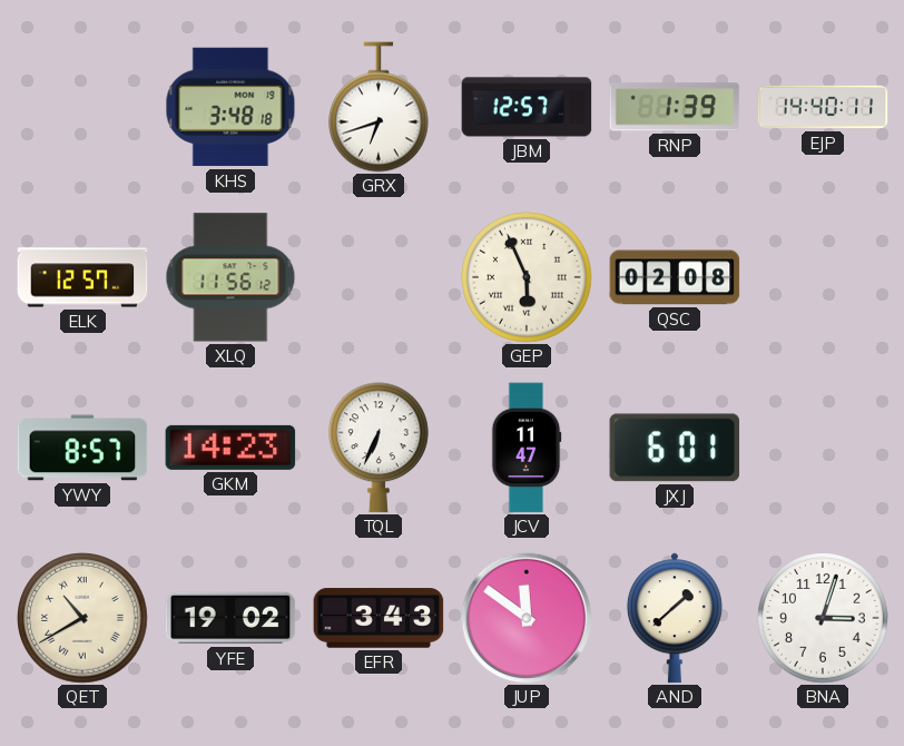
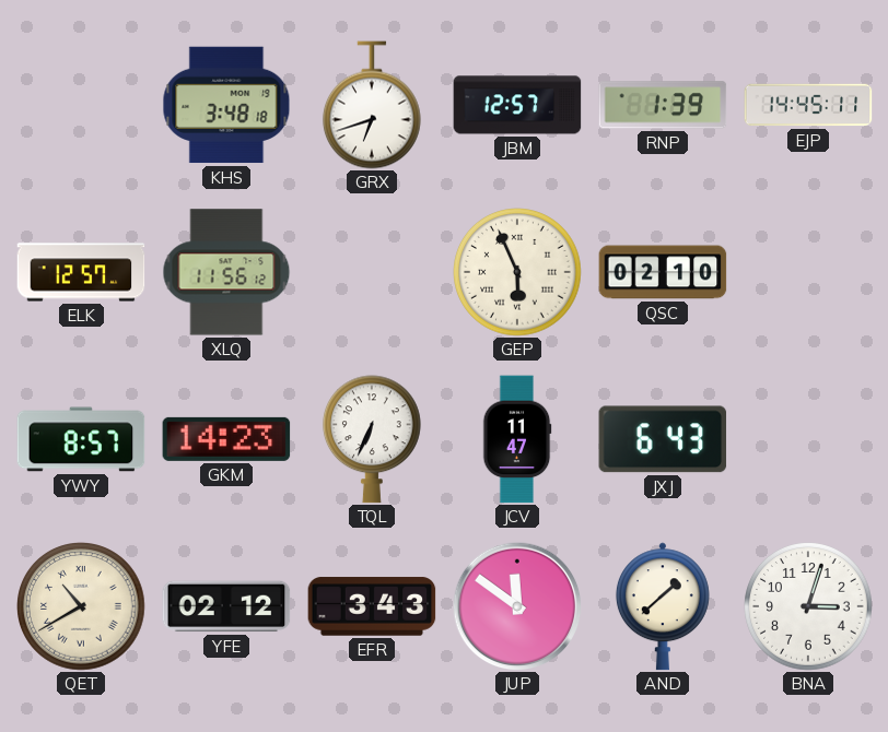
EJP: 14:40 -> 14:45
QSC: 02:08 -> 02:10
JXJ: 6:01 -> 6:43
YFE: 19:02 -> 02:12
